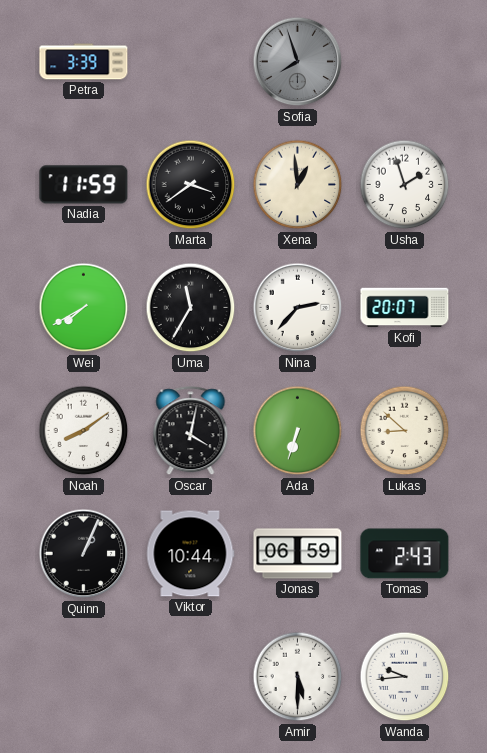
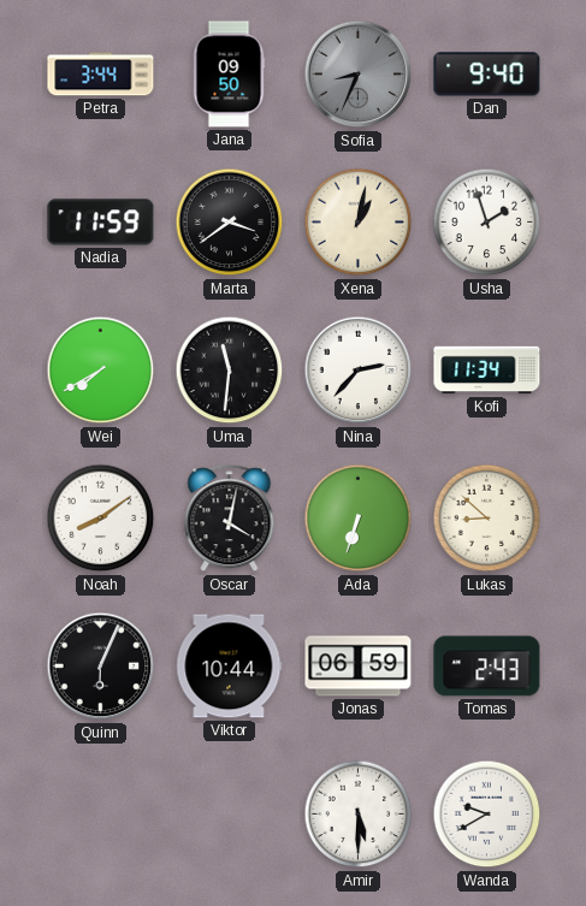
Petra: 3:39 -> 3:44
Jana: none -> 09:50
Sofia: 7:57 -> 8:34
Dan: none -> 9:40
Xena: 12:59 -> 1:02
Uma: 11:35 -> 11:31
Kofi: 20:07 -> 11:34
Quinn: 1:04 -> 6:04
Wanda: 9:44 -> 9:40
